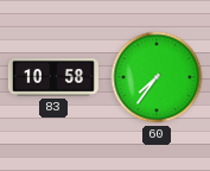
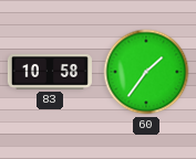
60: 7:36 -> 1:36
